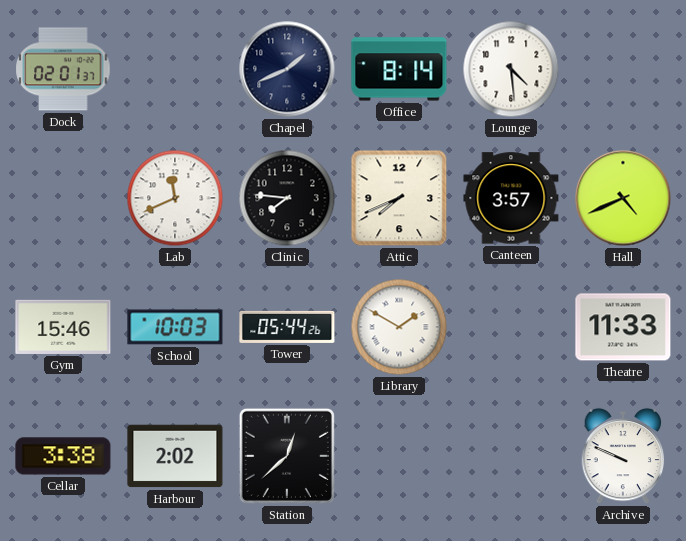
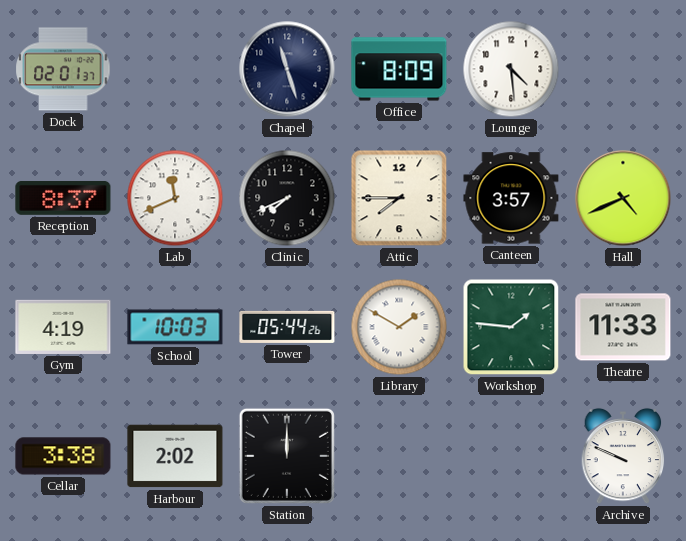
Chapel: 1:41 -> 11:27
Office: 8:14 -> 8:09
Reception: none -> 8:37
Clinic: 7:46 -> 7:41
Attic: 7:41 -> 7:45
Gym: 15:46 -> 4:19
Workshop: none -> 1:46
Station: 12:38 -> 12:00
